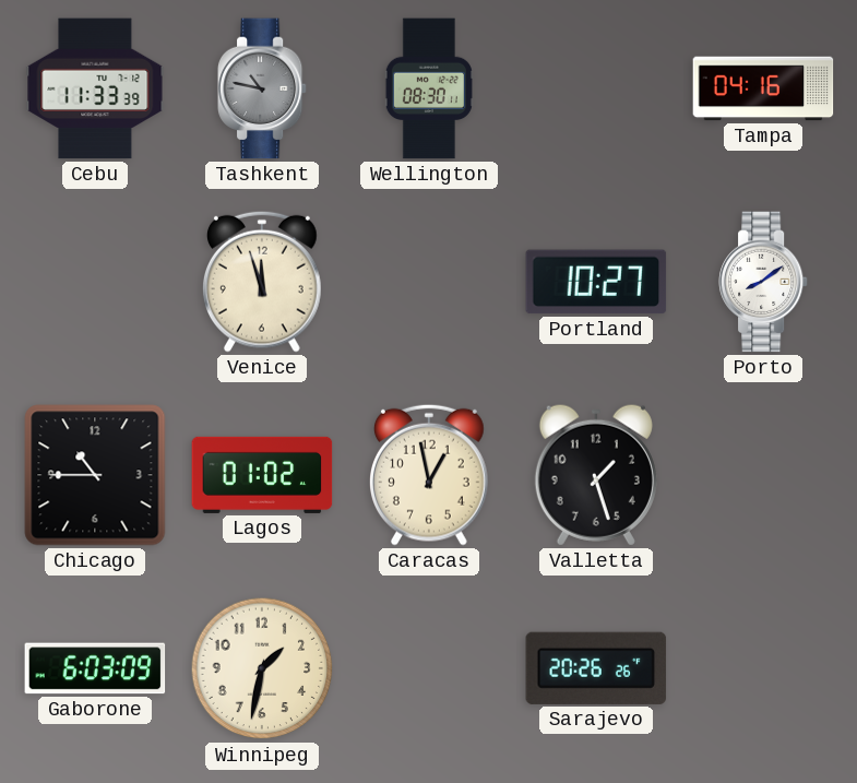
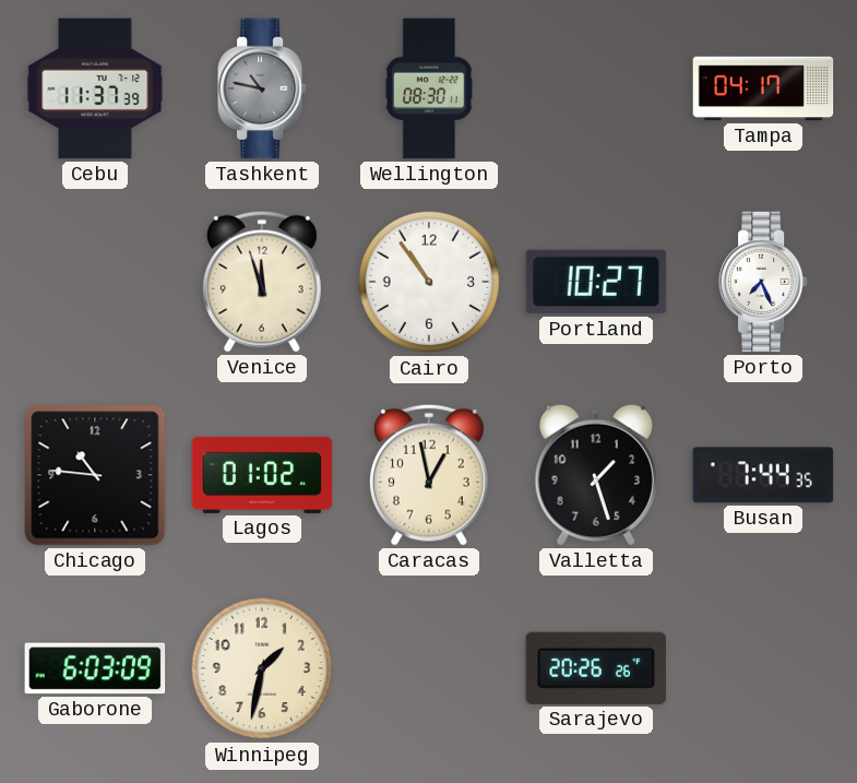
Cebu: 11:33 -> 11:37
Tampa: 04:16 -> 04:17
Cairo: none -> 10:54
Porto: 8:09 -> 7:26
Chicago: 10:45 -> 10:46
Busan: none -> 7:44
